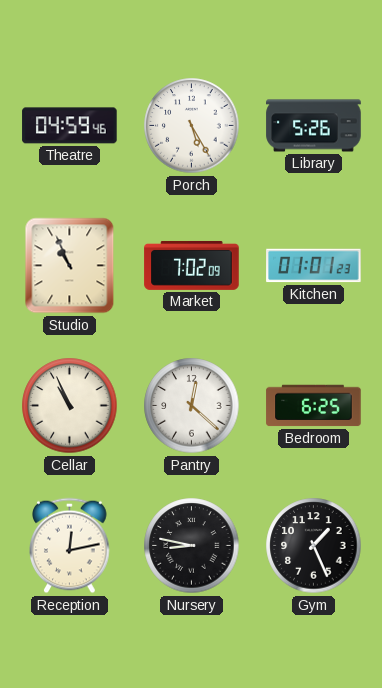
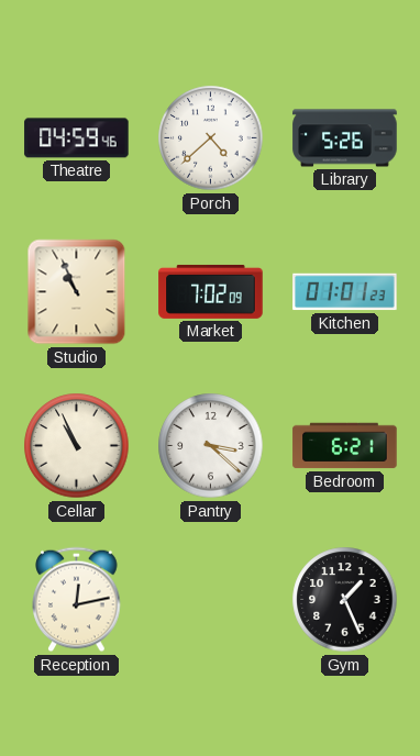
Porch: 5:25 -> 4:38
Pantry: 12:22 -> 3:22
Bedroom: 6:25 -> 6:21
Nursery: 8:47 -> none
